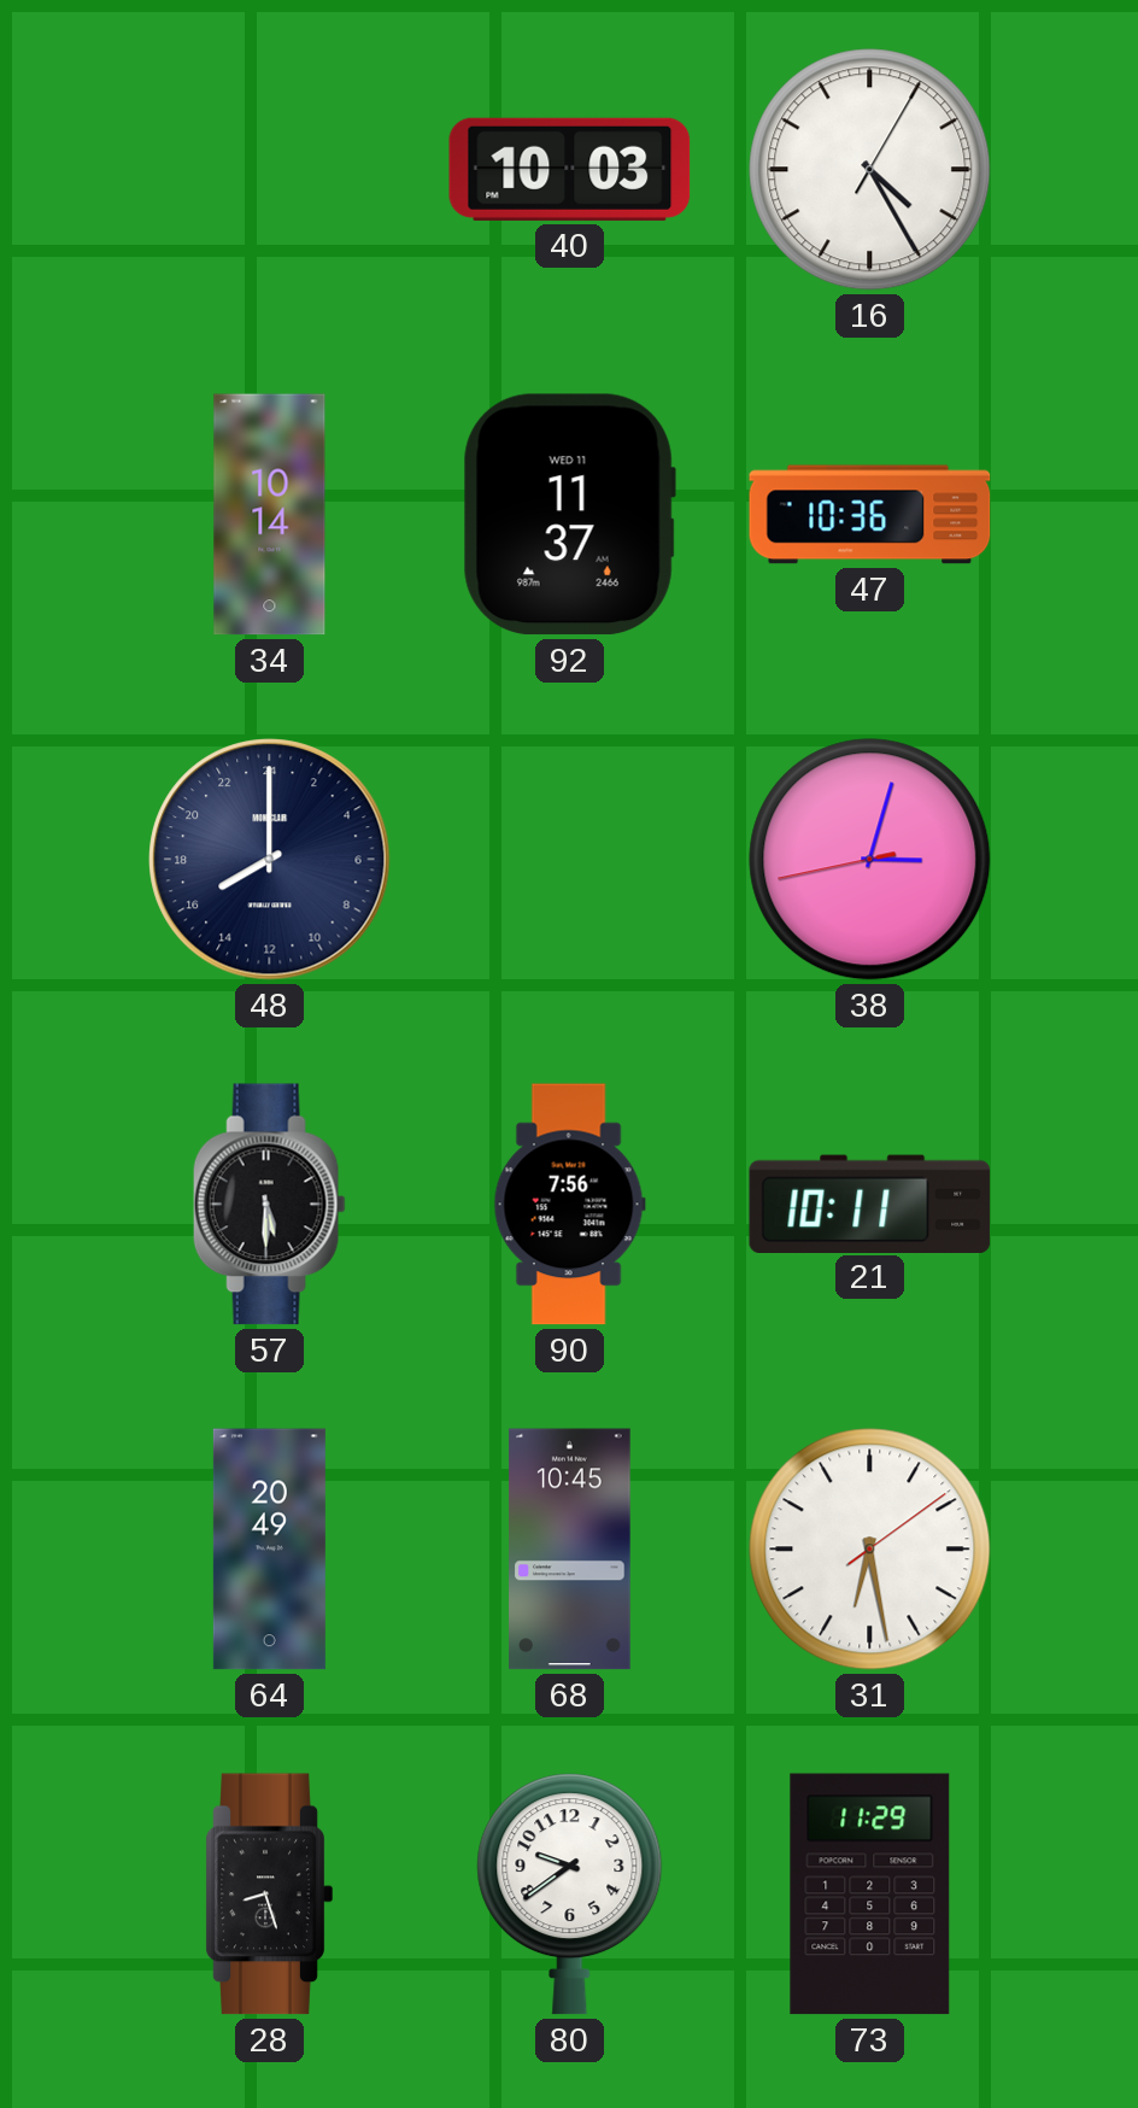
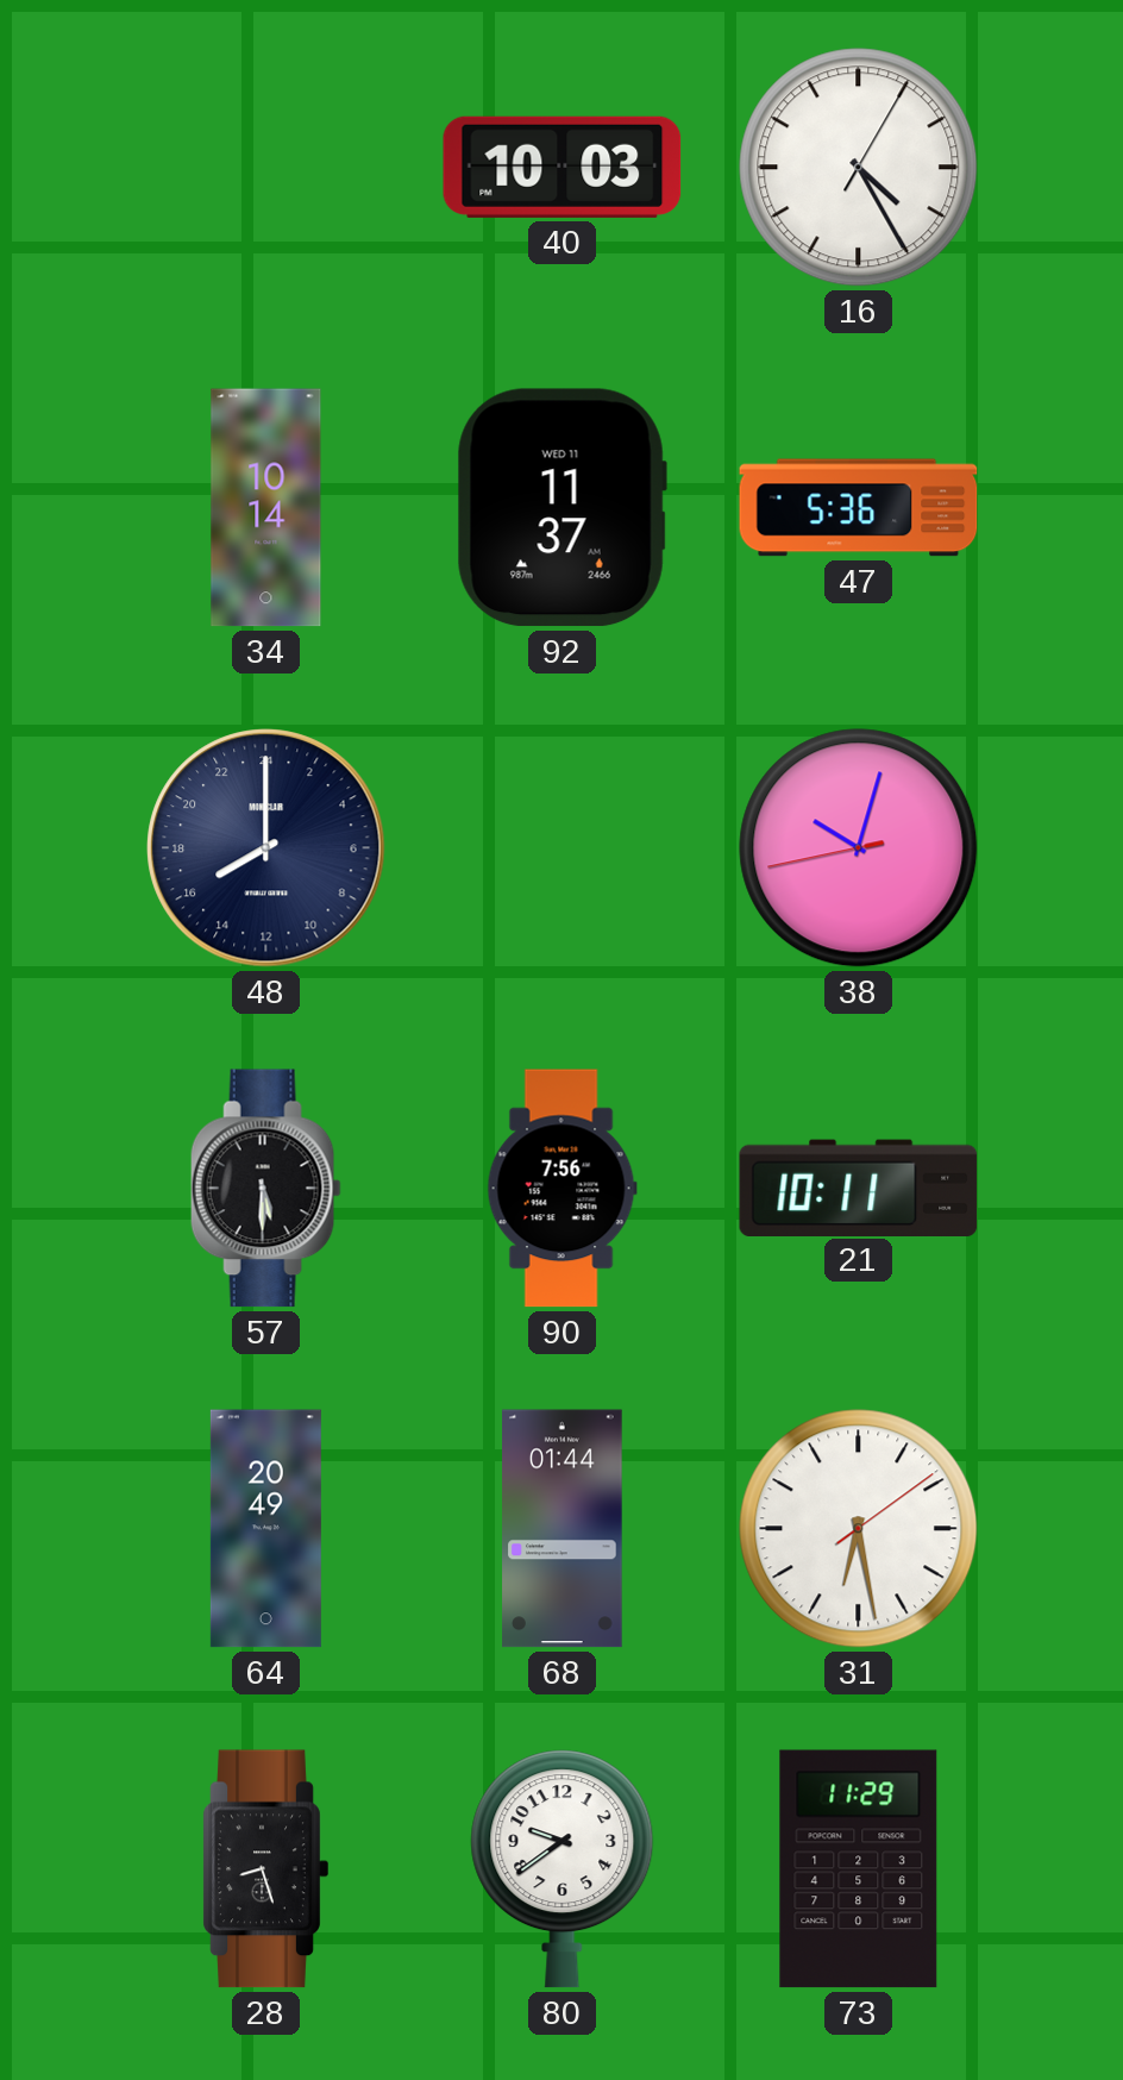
47: 10:36 -> 5:36
38: 3:02 -> 10:02
68: 10:45 -> 01:44
